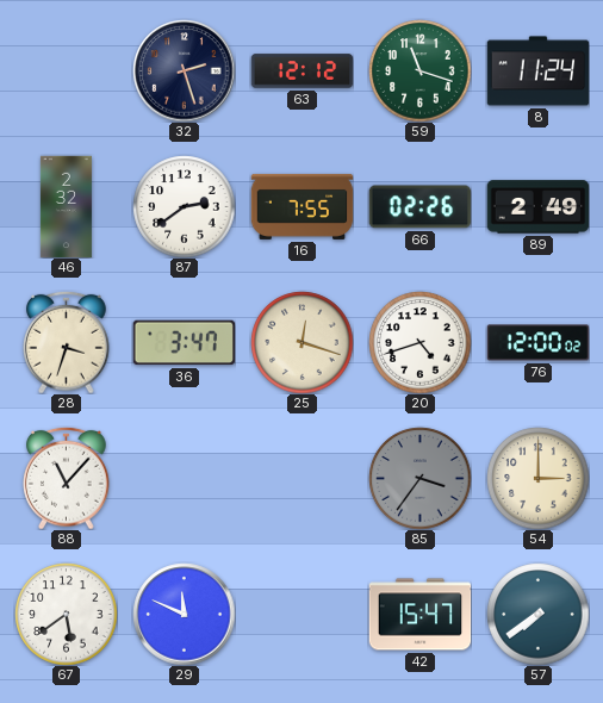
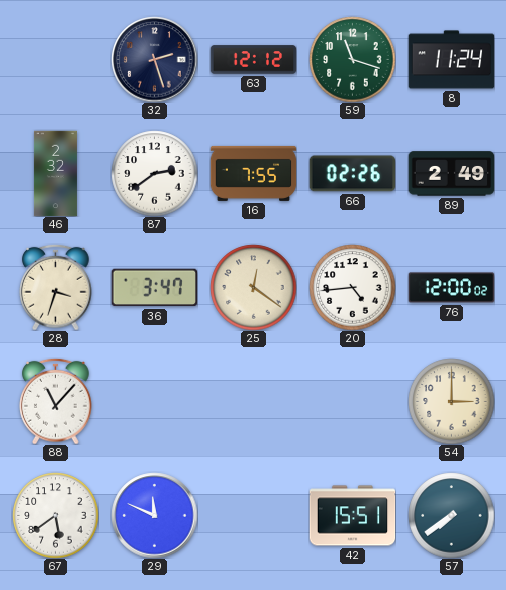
25: 12:18 -> 12:21
20: 4:42 -> 4:44
85: 3:36 -> none
42: 15:47 -> 15:51
